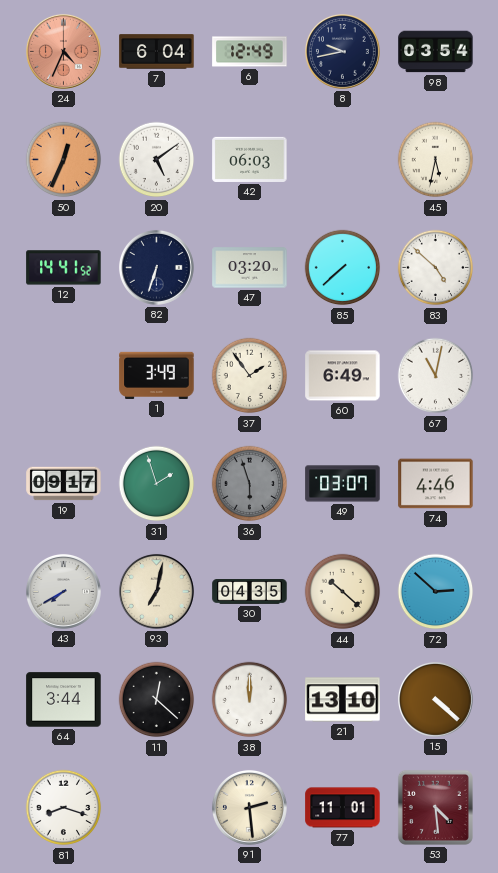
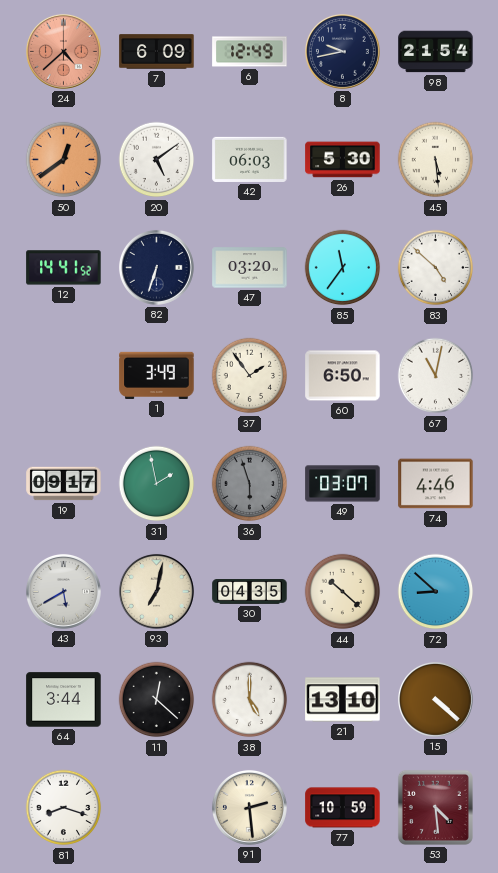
24: 4:34 -> 4:38
7: 6:04 -> 6:09
98: 03:54 -> 21:54
50: 12:34 -> 12:39
26: none -> 5:30
45: 5:32 -> 5:29
85: 7:38 -> 11:36
60: 6:49 -> 6:50
31: 1:57 -> 1:58
43: 7:40 -> 5:40
72: 2:52 -> 8:52
38: 12:00 -> 5:00
77: 11:01 -> 10:59
